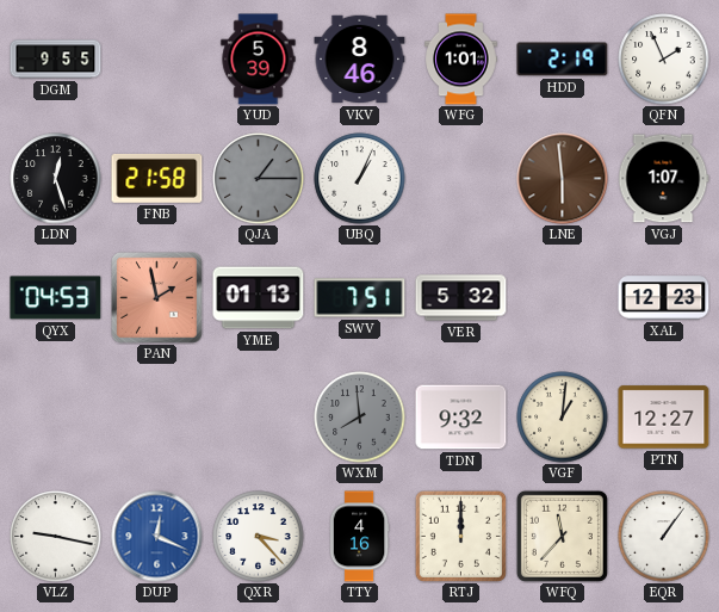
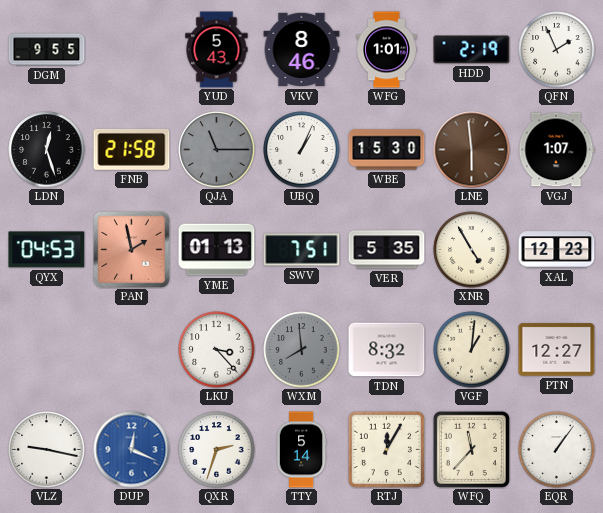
YUD: 5:39 -> 5:43
QJA: 1:15 -> 11:15
WBE: none -> 15:30
VER: 5:32 -> 5:35
XNR: none -> 4:55
LKU: none -> 3:23
TDN: 9:32 -> 8:32
QXR: 3:23 -> 2:33
TTY: 4:16 -> 5:14
RTJ: 12:00 -> 12:05
